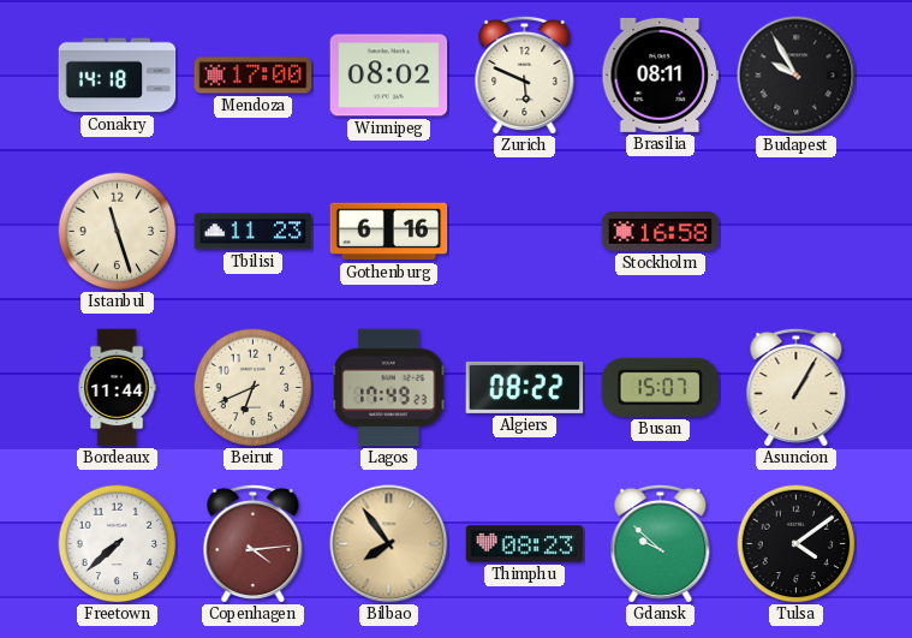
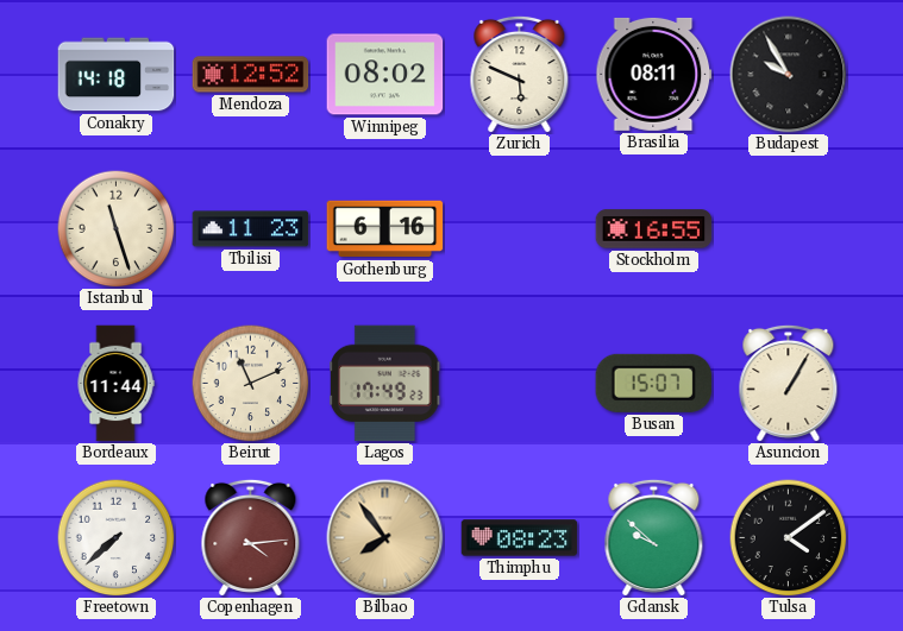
Mendoza: 17:00 -> 12:52
Stockholm: 16:58 -> 16:55
Beirut: 6:41 -> 11:11
Algiers: 08:22 -> none
